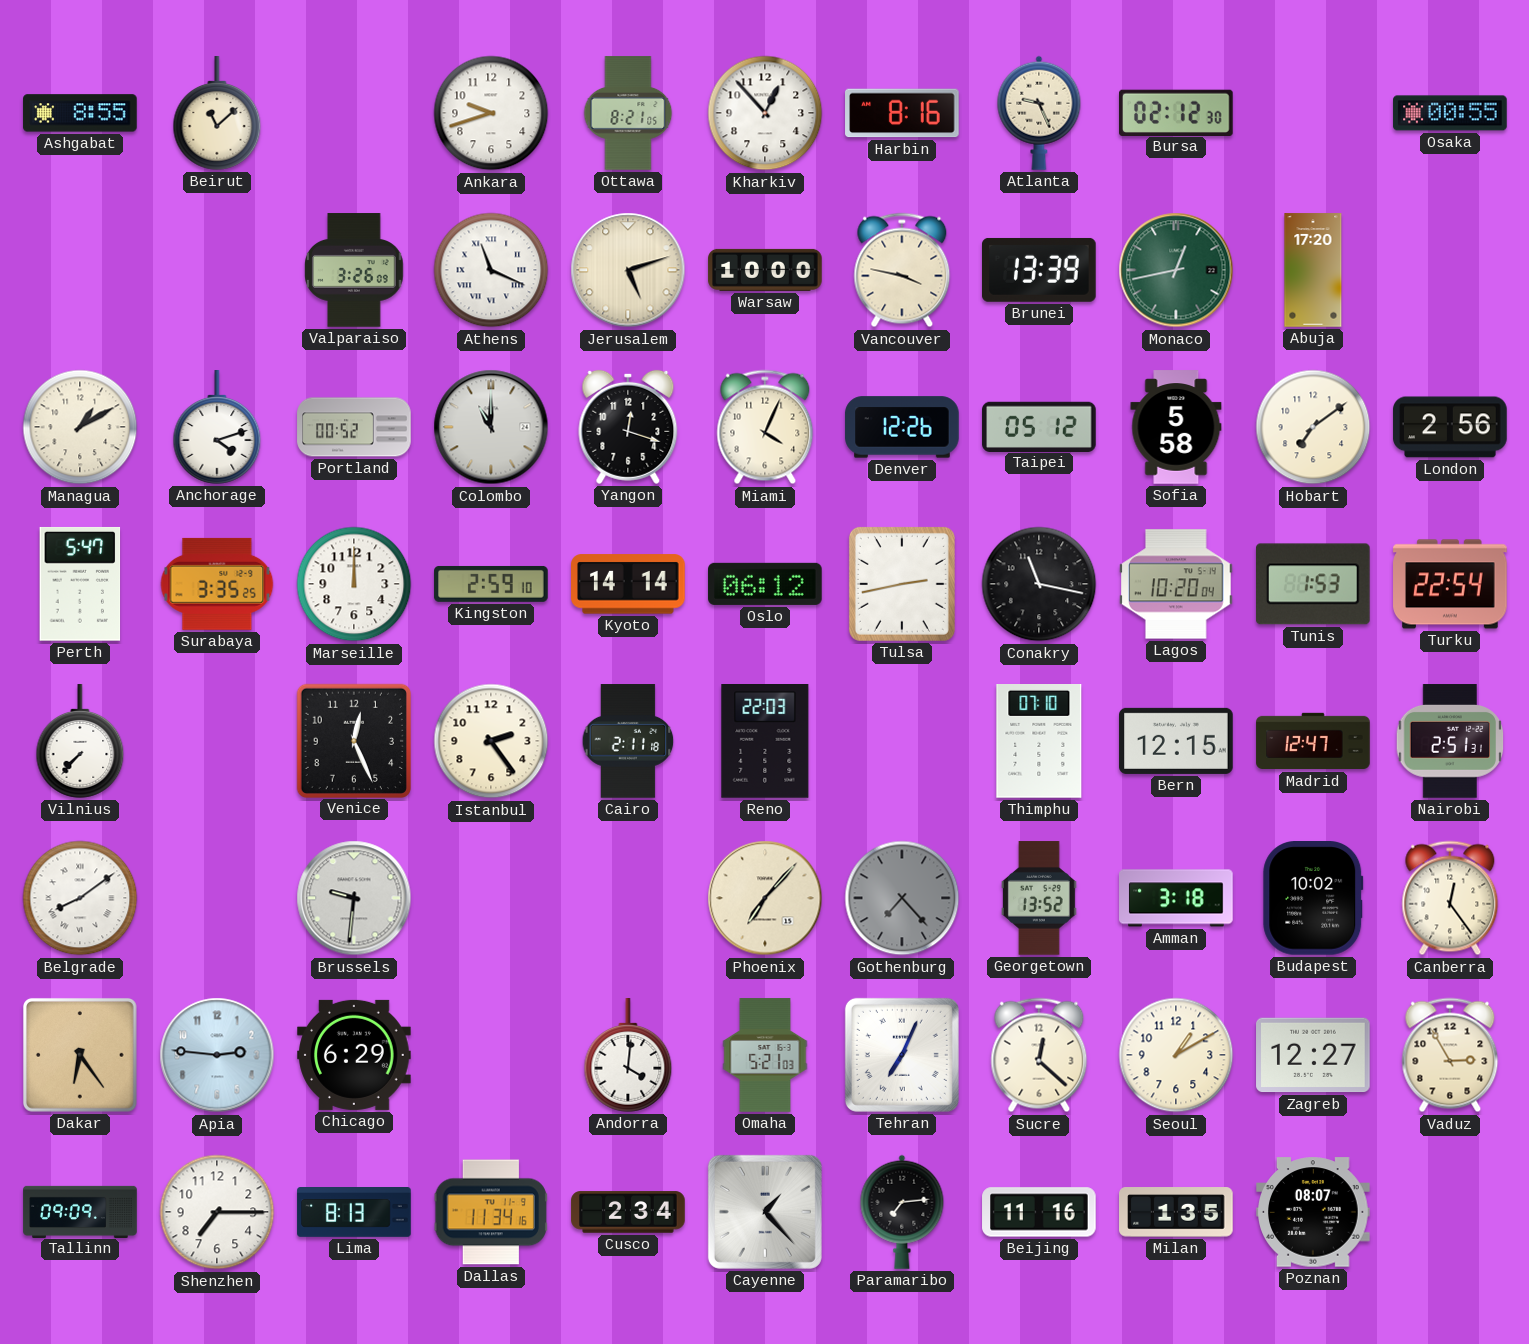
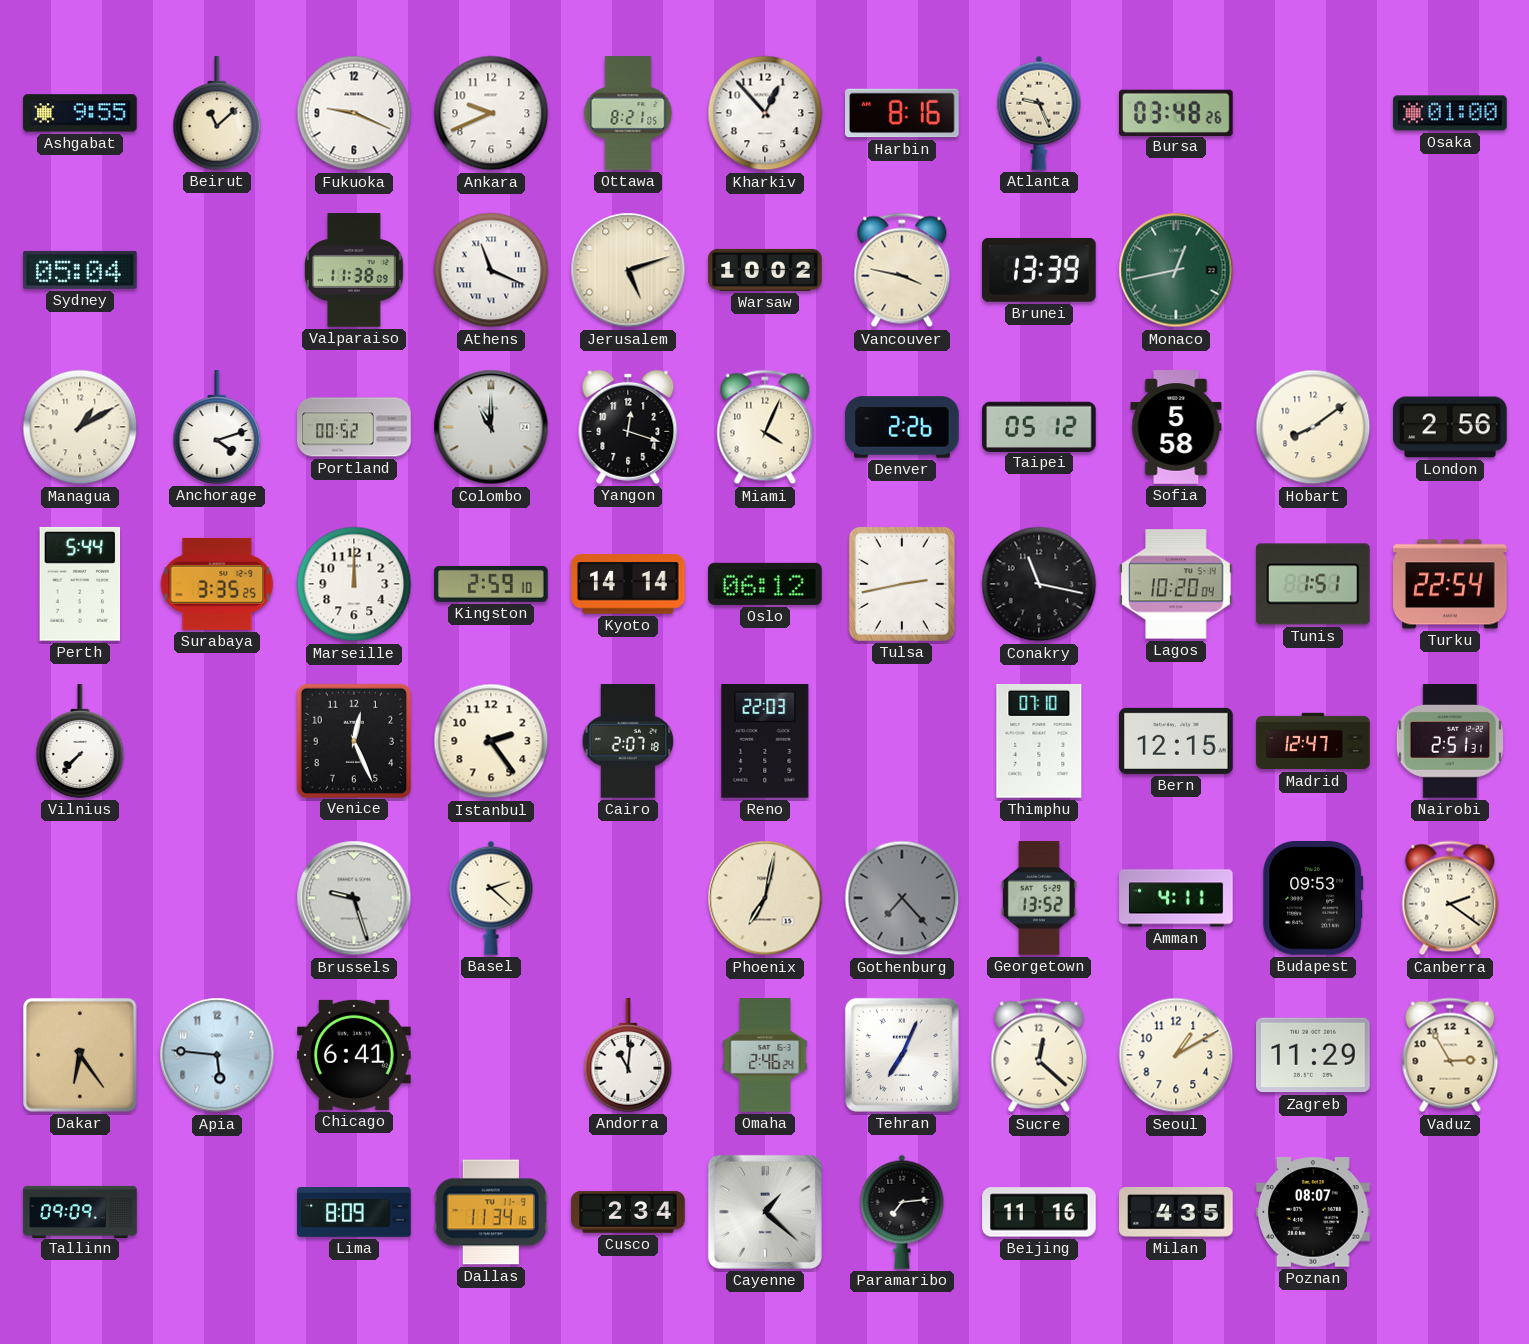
Ashgabat: 8:55 -> 9:55
Fukuoka: none -> 9:19
Ankara: 9:42 -> 9:41
Bursa: 02:12 -> 03:48
Osaka: 00:55 -> 01:00
Sydney: none -> 05:04
Valparaiso: 3:26 -> 11:38
Warsaw: 10:00 -> 10:02
Abuja: 17:20 -> none
Denver: 12:26 -> 2:26
Hobart: 7:09 -> 8:09
Perth: 5:47 -> 5:44
Tunis: 1:53 -> 1:51
Cairo: 2:11 -> 2:07
Belgrade: 8:09 -> none
Brussels: 9:31 -> 9:27
Basel: none -> 2:22
Phoenix: 7:07 -> 7:02
Amman: 3:18 -> 4:11
Budapest: 10:02 -> 09:53
Canberra: 12:24 -> 2:21
Apia: 2:46 -> 5:46
Chicago: 6:29 -> 6:41
Andorra: 4:01 -> 11:01
Omaha: 5:21 -> 2:46
Zagreb: 12:27 -> 11:29
Shenzhen: 7:15 -> none
Lima: 8:13 -> 8:09
Cayenne: 1:23 -> 1:22
Milan: 1:35 -> 4:35
